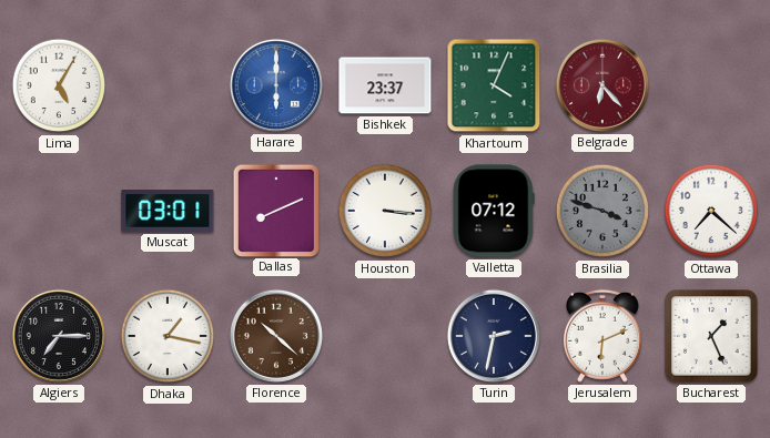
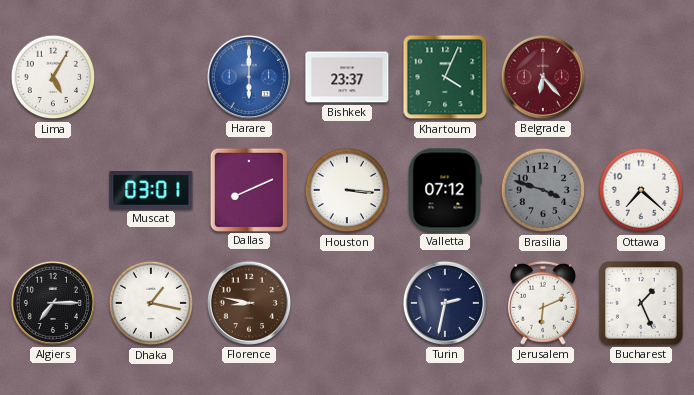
Florence: 10:22 -> 8:47
